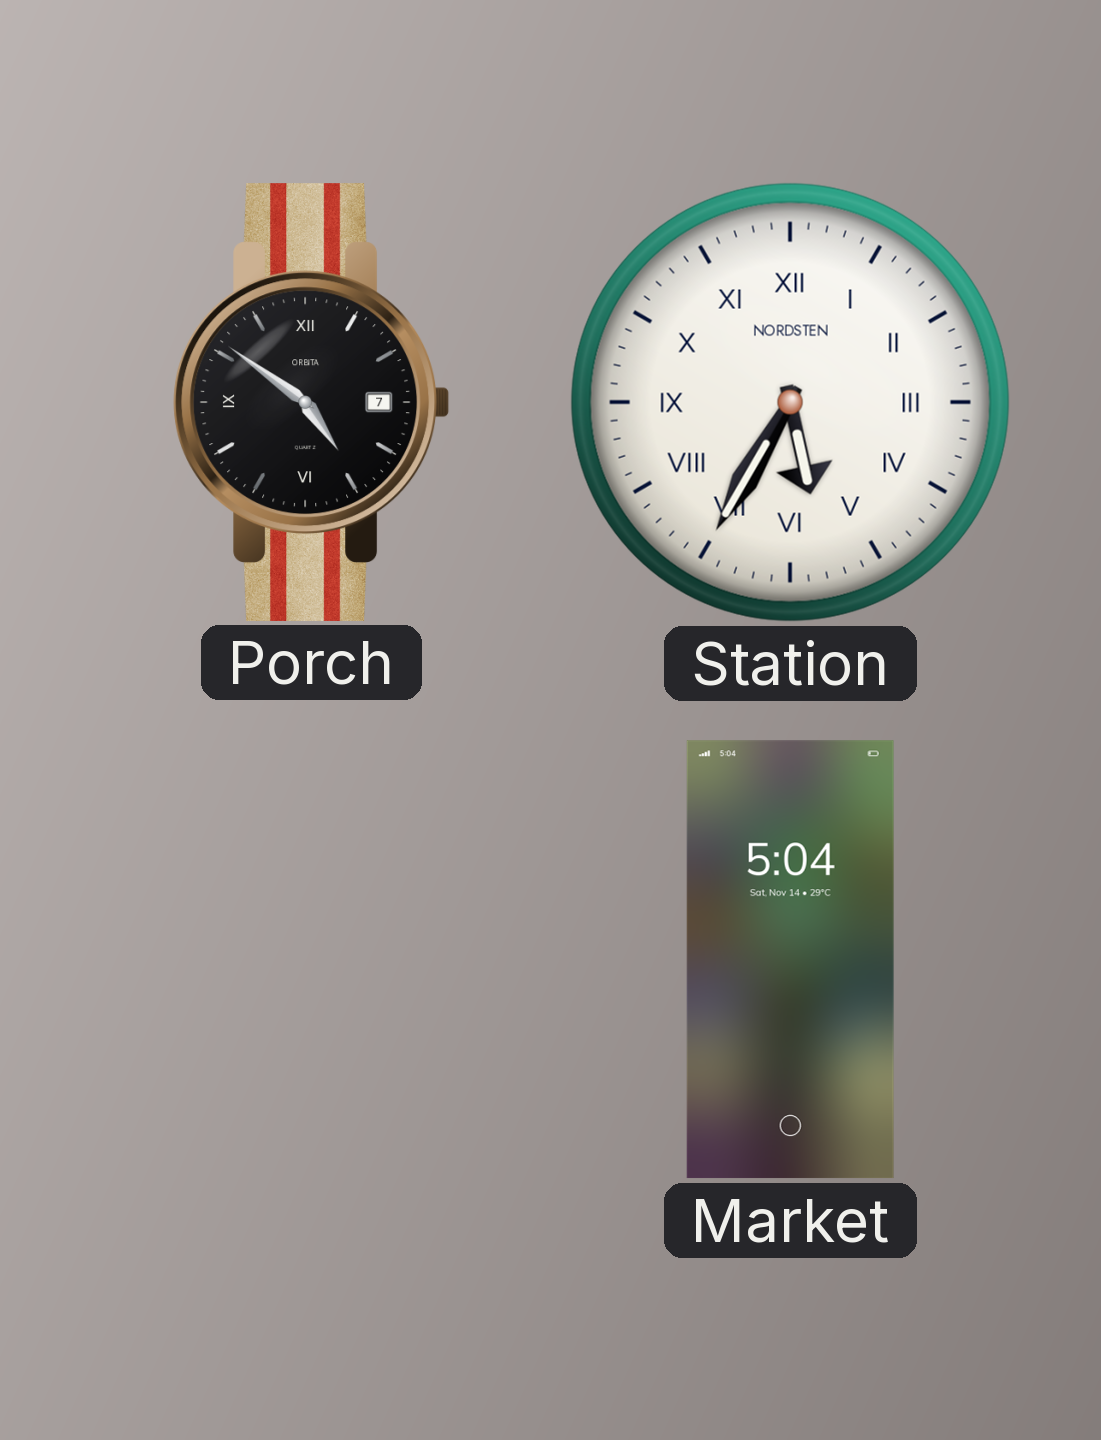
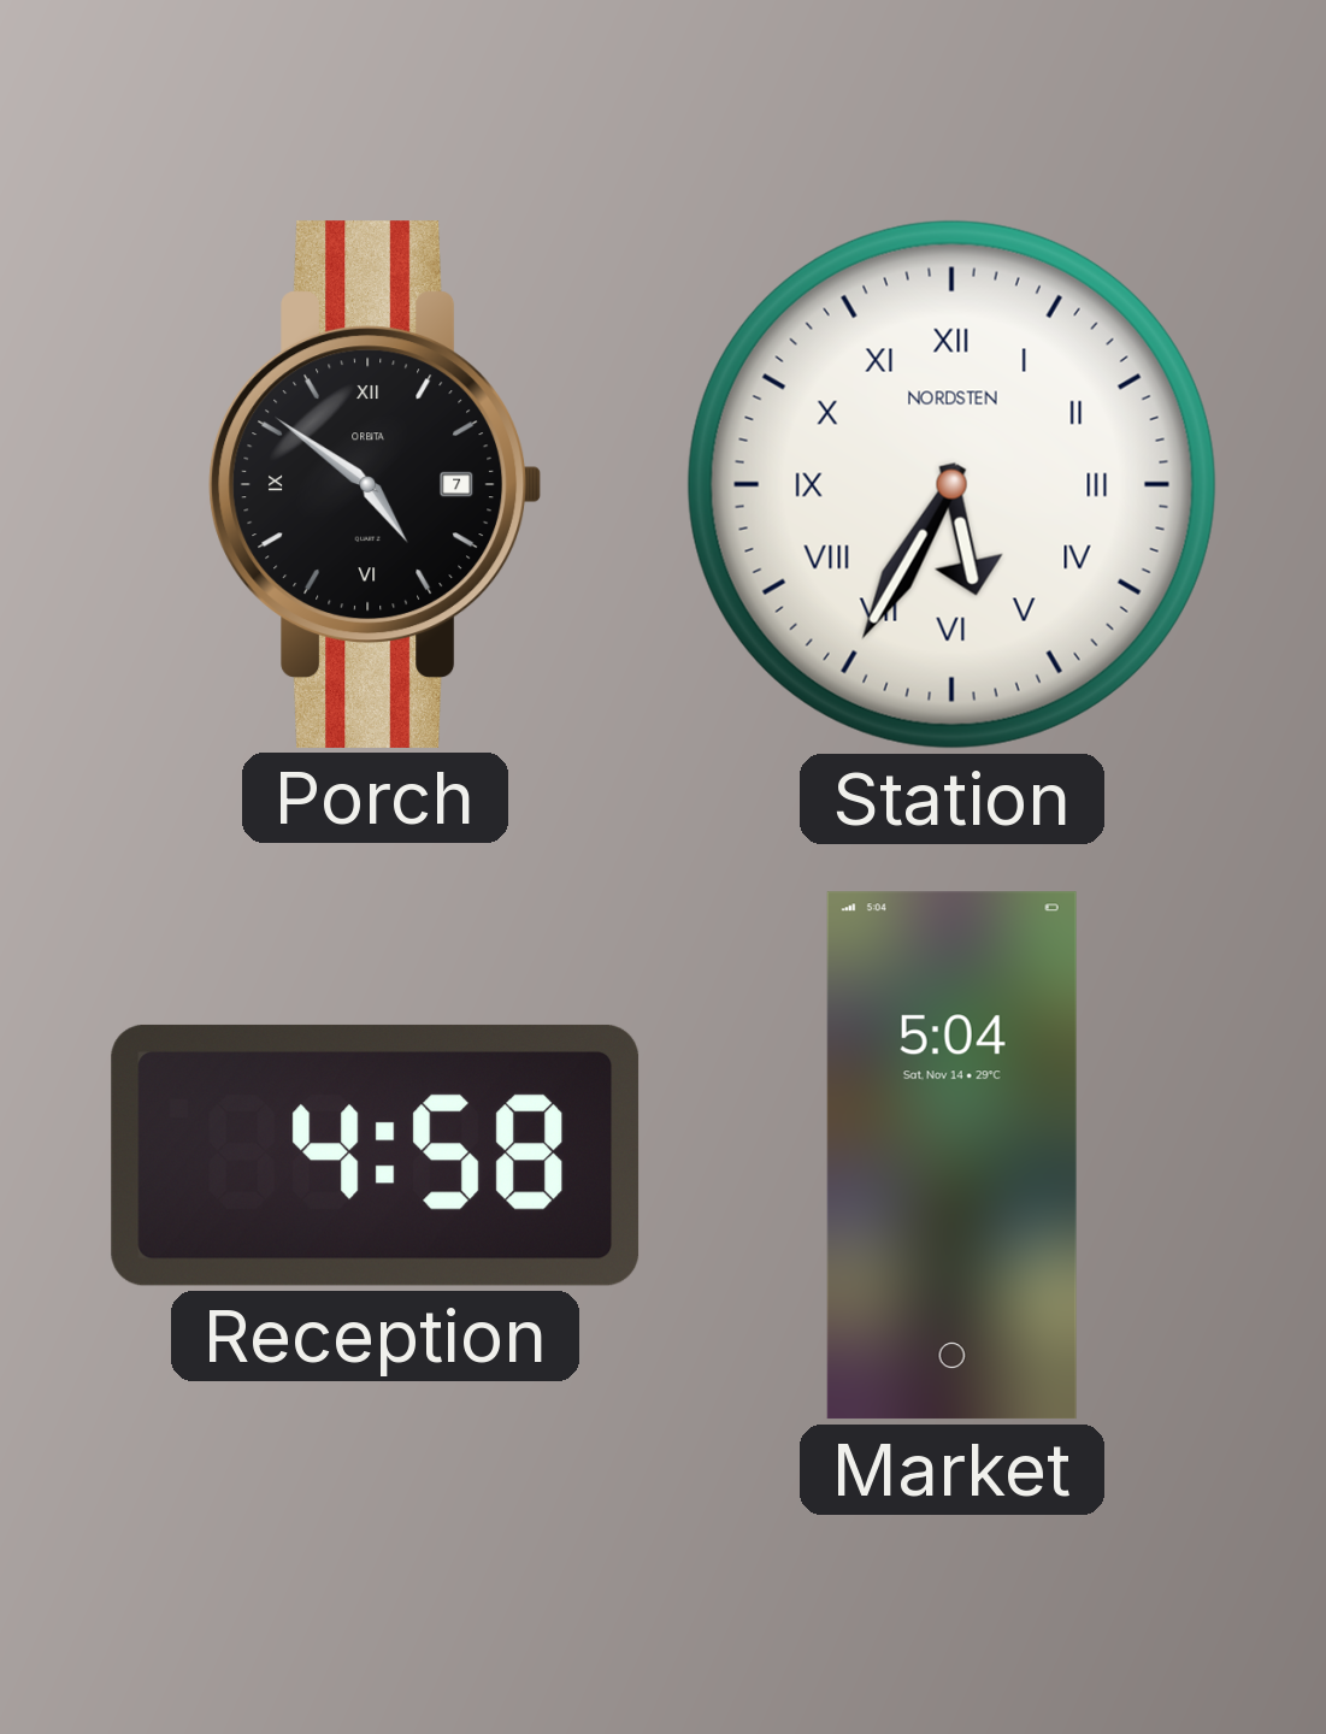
Reception: none -> 4:58
